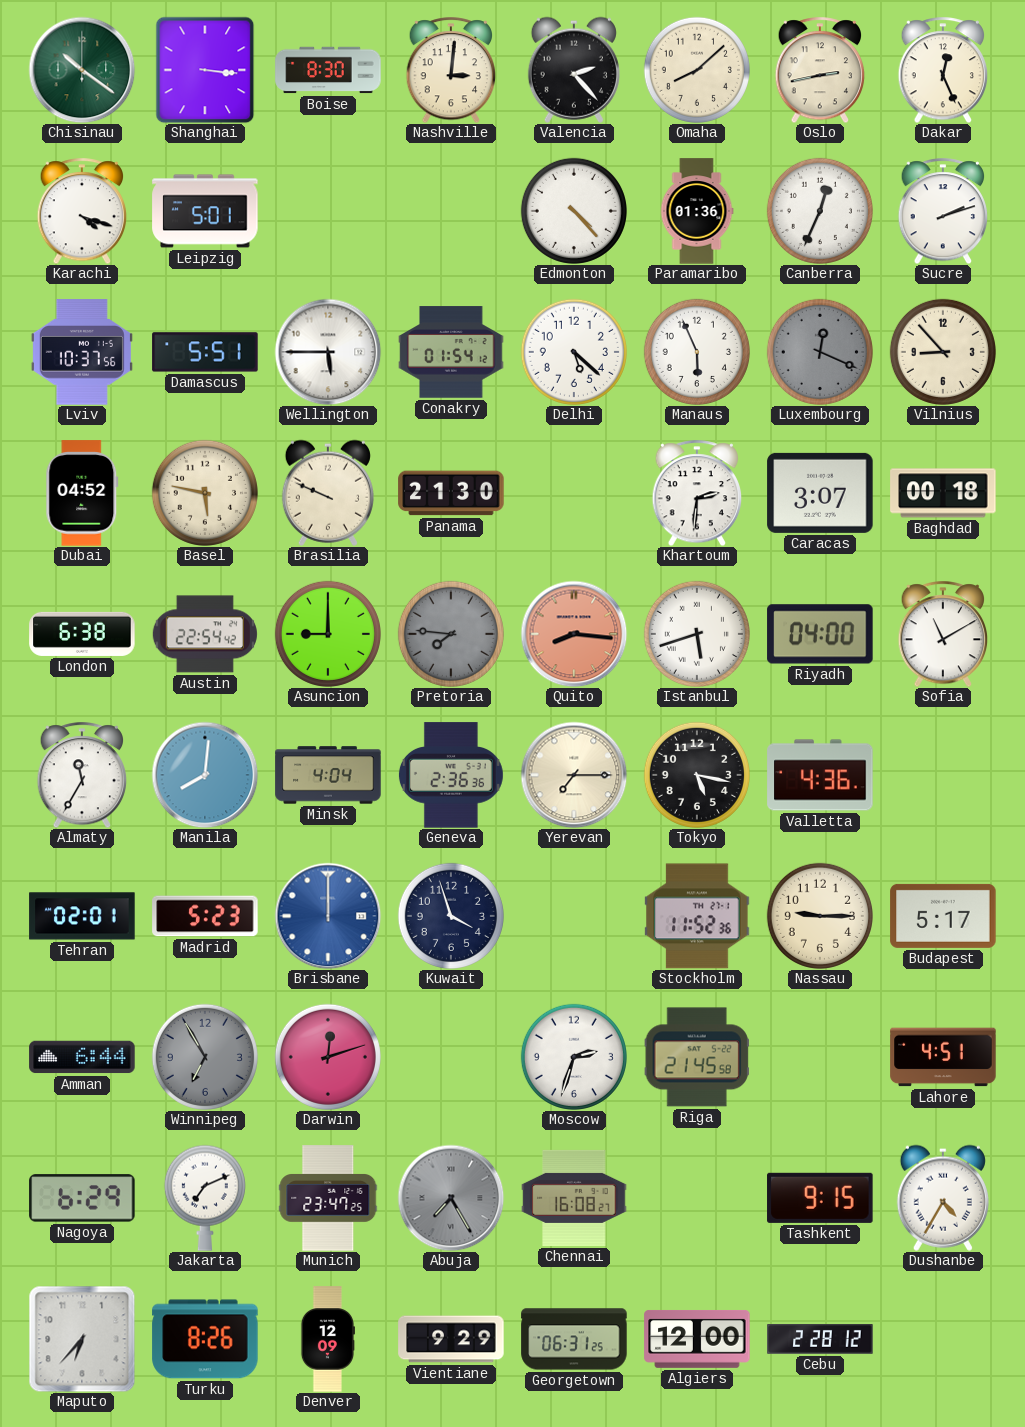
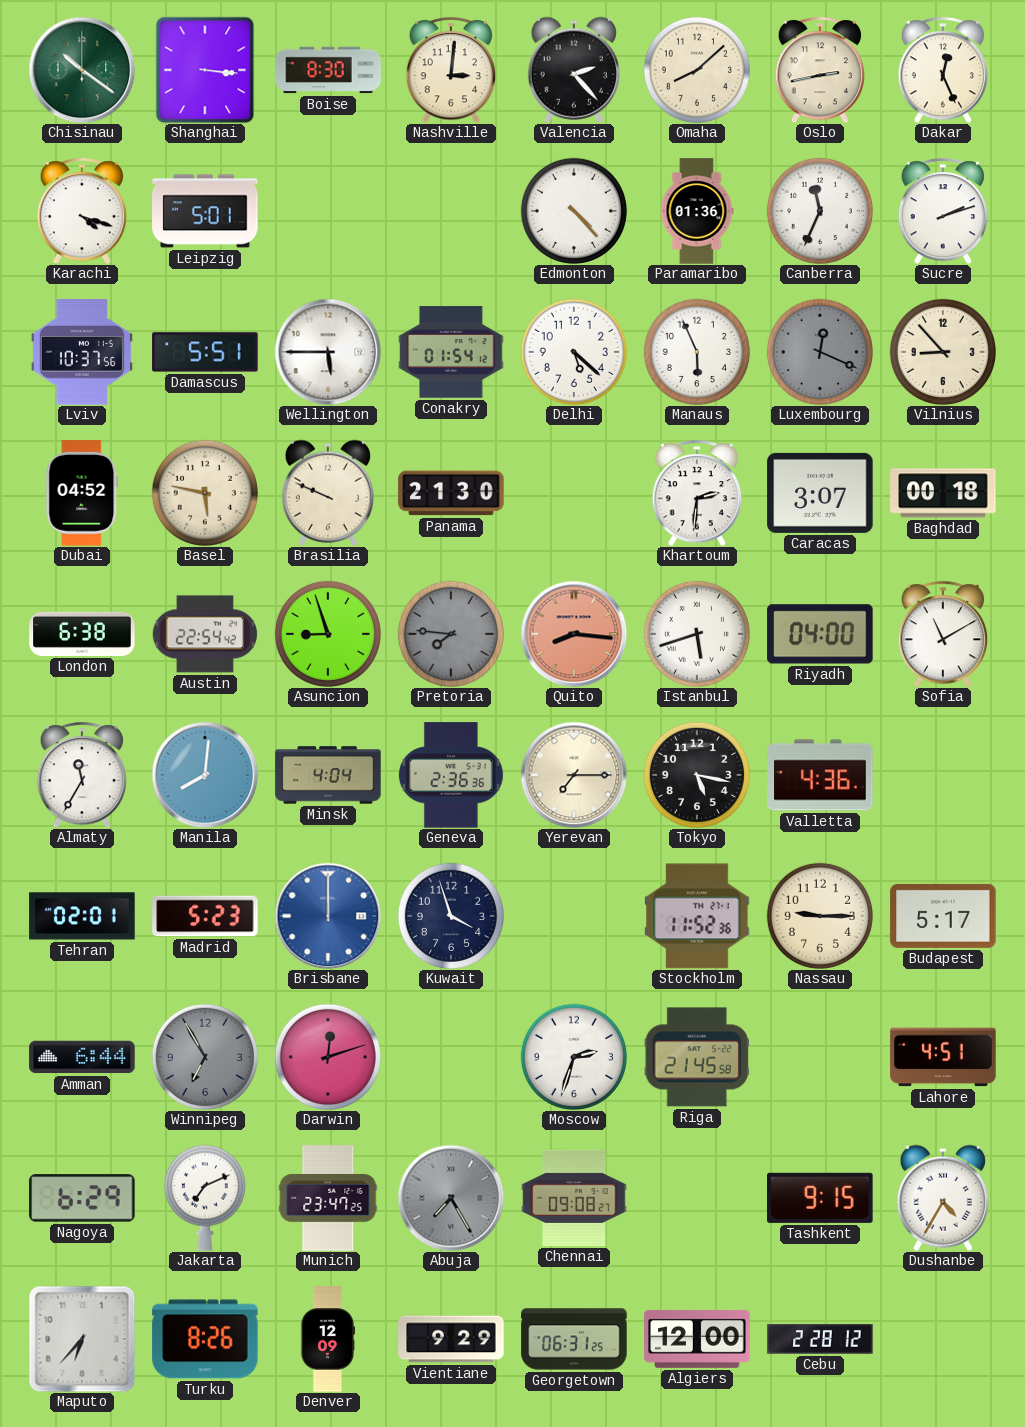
Canberra: 12:34 -> 11:34
Asuncion: 9:00 -> 8:57
Chennai: 16:08 -> 09:08
